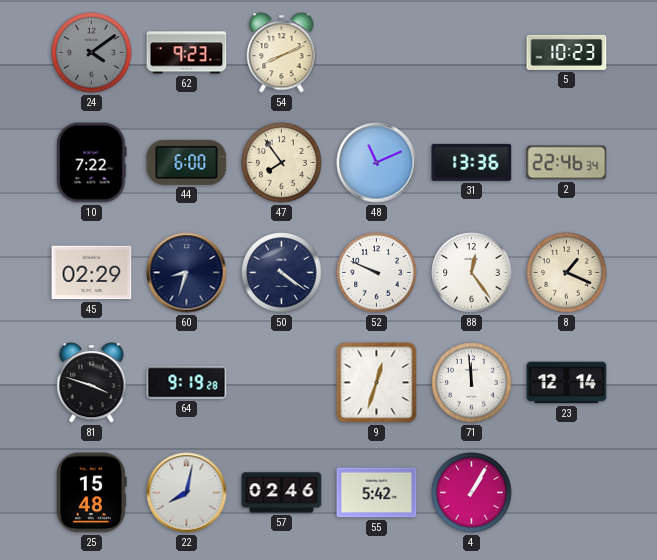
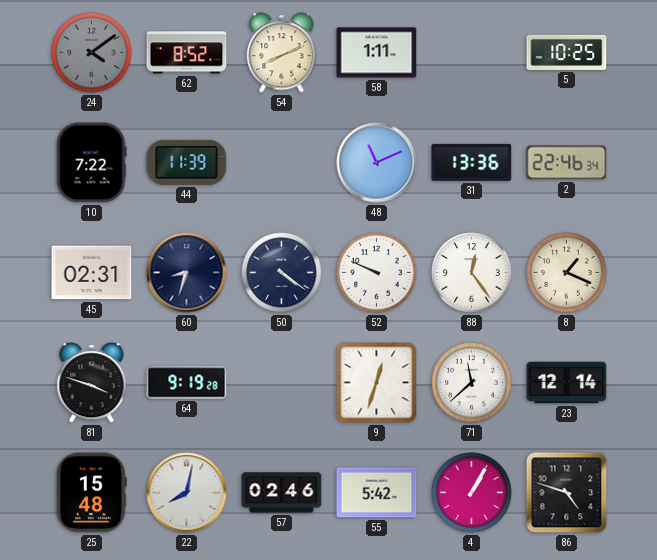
62: 9:23 -> 8:52
58: none -> 1:11
5: 10:23 -> 10:25
44: 6:00 -> 11:39
47: 7:54 -> none
45: 02:29 -> 02:31
71: 11:59 -> 11:38
86: none -> 4:48
